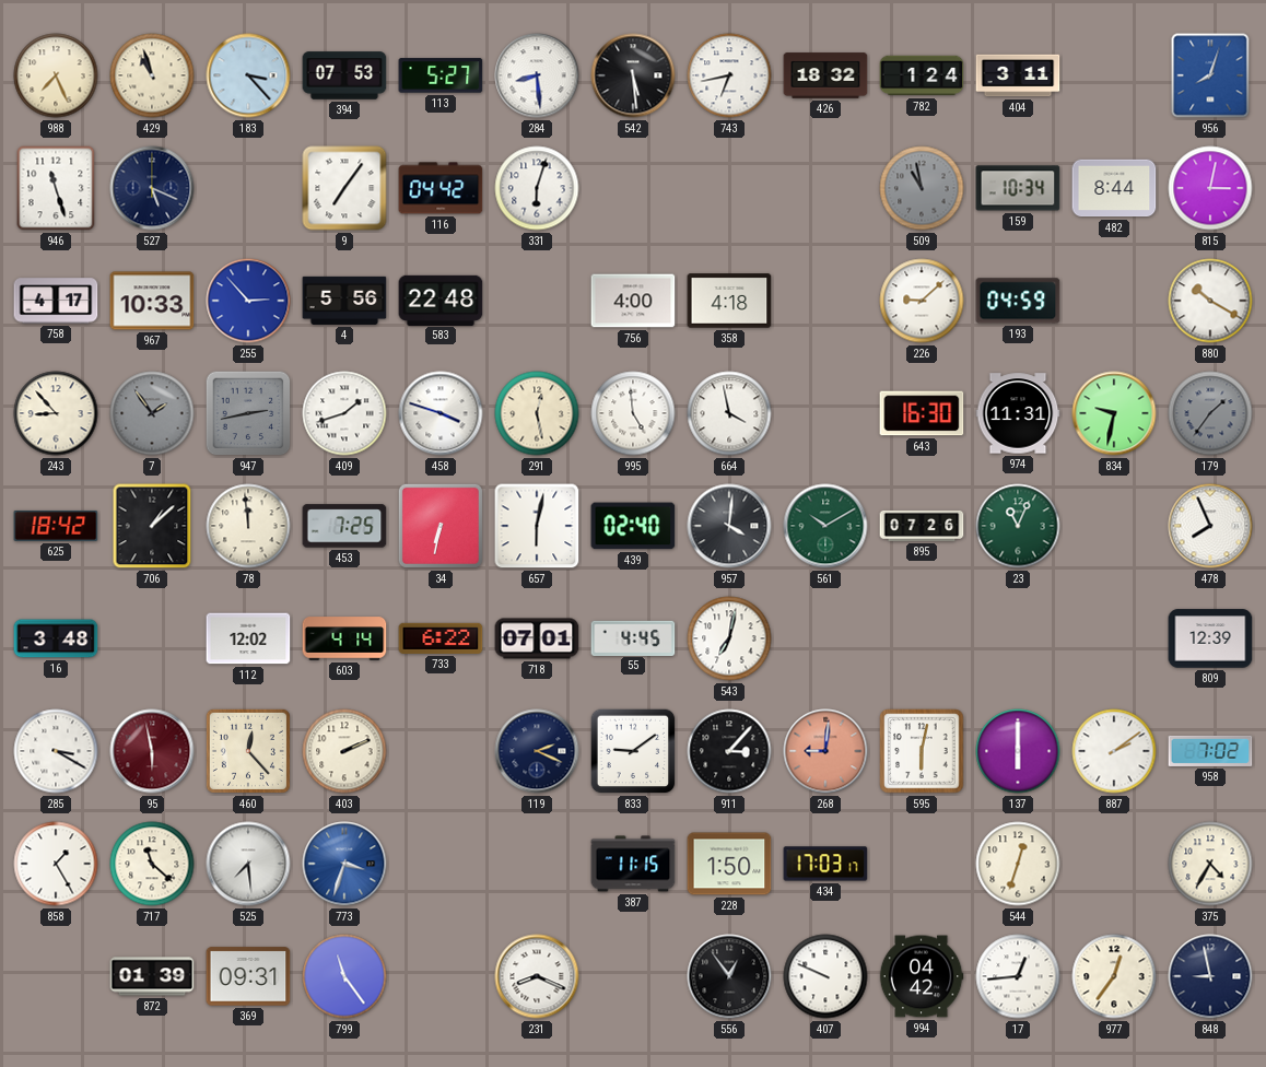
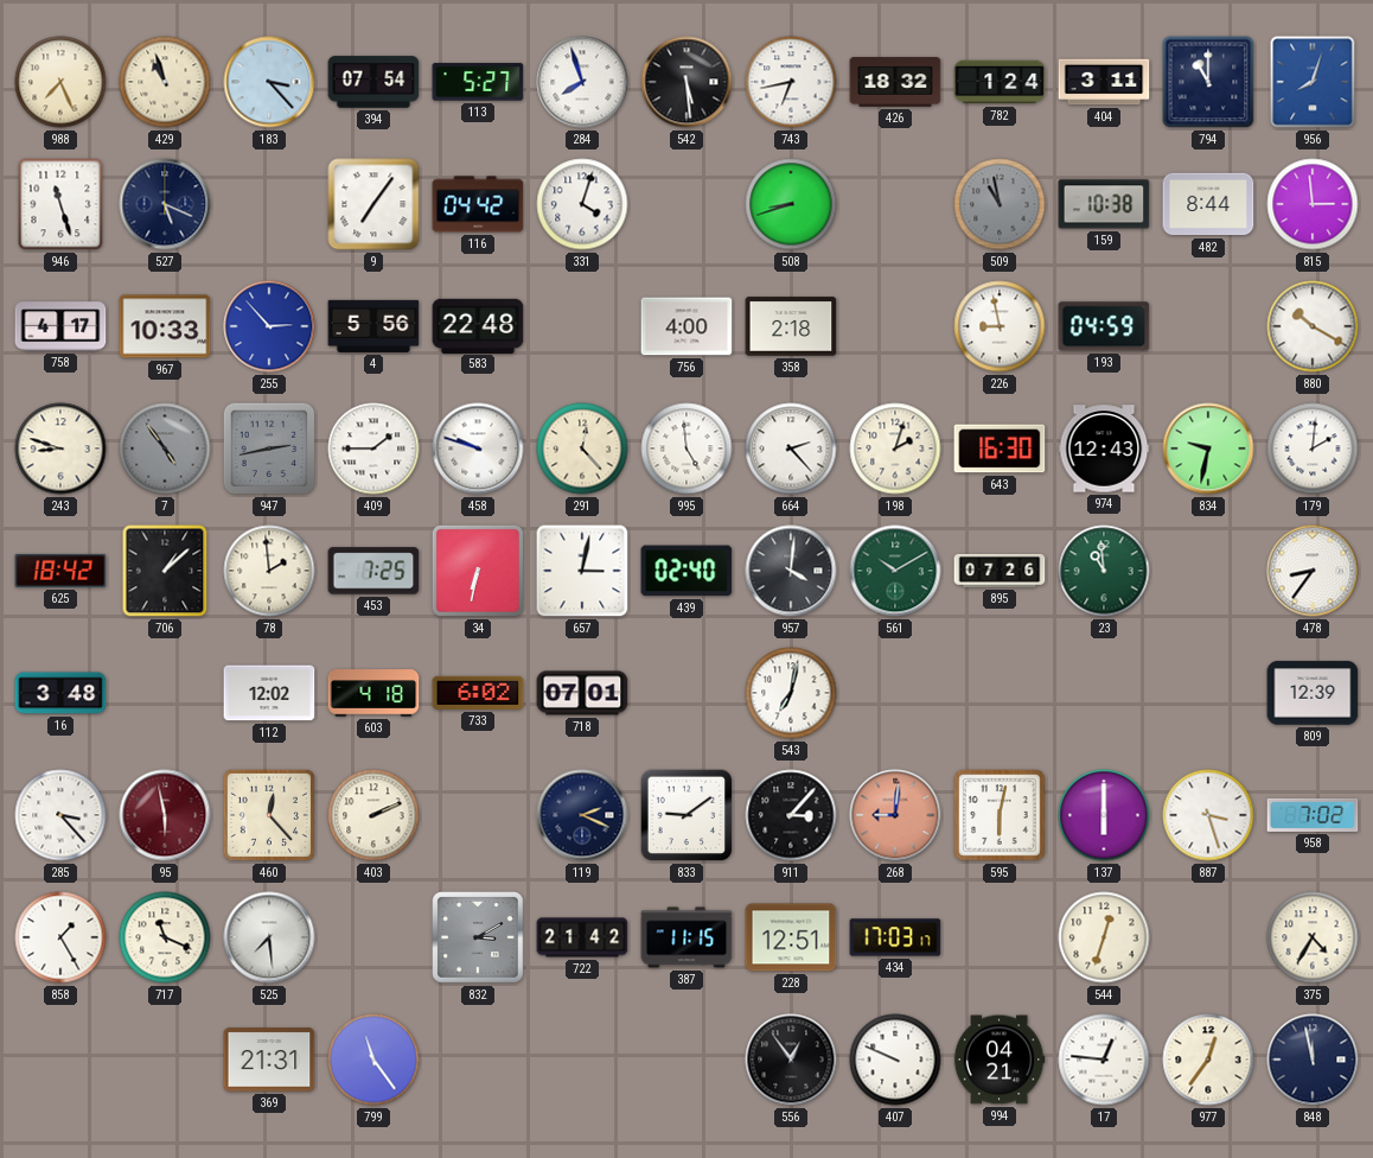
394: 07:53 -> 07:54
284: 8:29 -> 7:57
794: none -> 11:00
331: 6:03 -> 4:03
508: none -> 8:42
159: 10:34 -> 10:38
815: 3:02 -> 2:59
358: 4:18 -> 2:18
226: 9:08 -> 8:58
243: 8:53 -> 8:48
7: 1:54 -> 4:54
409: 1:42 -> 1:45
458: 3:48 -> 9:48
291: 12:28 -> 12:23
664: 3:58 -> 2:23
198: none -> 2:03
974: 11:31 -> 12:43
179: 1:36 -> 2:01
179 dial: grey -> white
78: 11:59 -> 1:59
657: 6:02 -> 3:02
23: 11:04 -> 10:59
478: 7:56 -> 8:36
603: 4:14 -> 4:18
733: 6:22 -> 6:02
55: 4:45 -> none
285: 3:20 -> 3:23
887: 2:09 -> 3:27
717: 11:22 -> 11:19
773: 3:33 -> none
832: none -> 3:10
722: none -> 21:42
228: 1:50 -> 12:51
872: 01:39 -> none
369: 09:31 -> 21:31
231: 8:19 -> none
994: 04:42 -> 04:21
17: 12:44 -> 12:46
848: 8:58 -> 11:58
